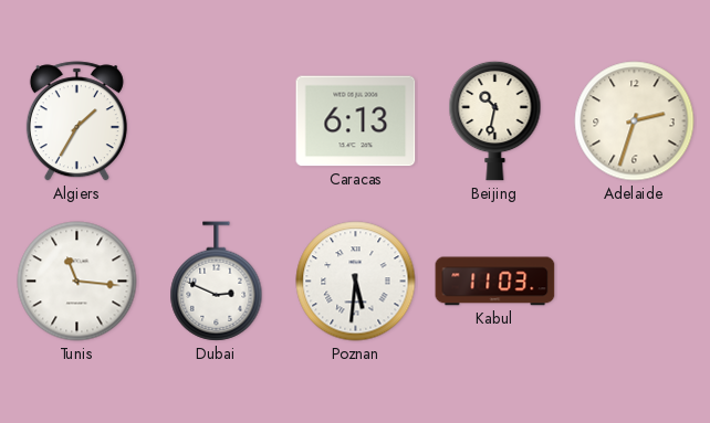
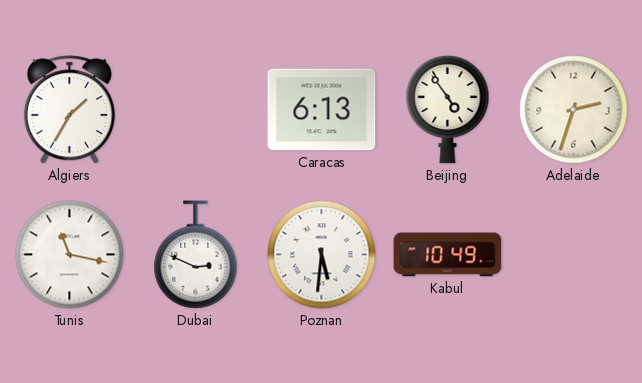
Beijing: 10:32 -> 4:54
Tunis: 11:16 -> 11:17
Kabul: 11:03 -> 10:49
